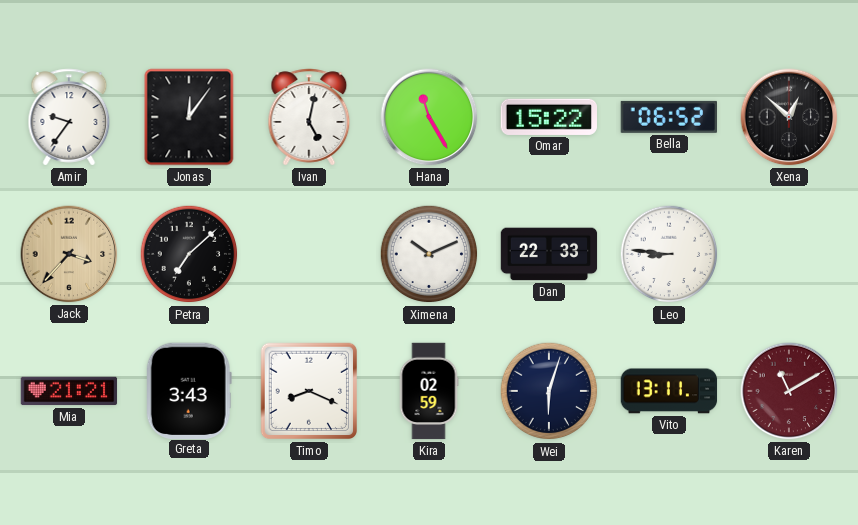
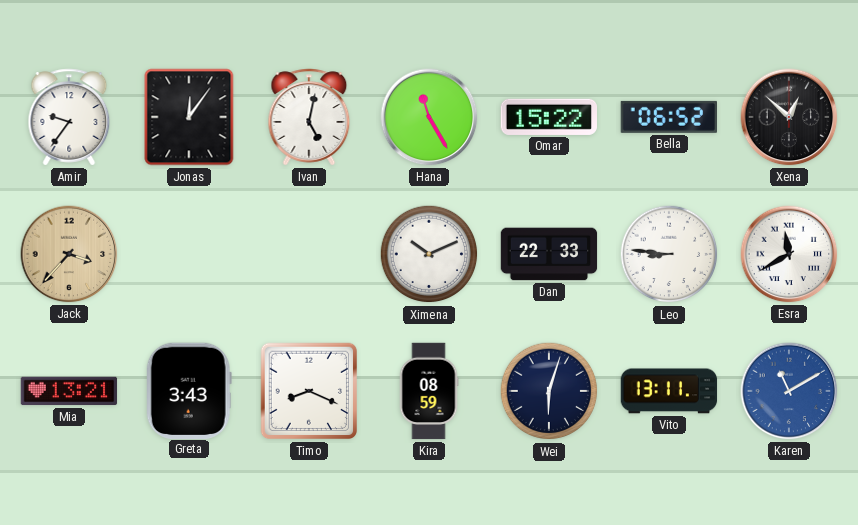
Petra: 7:08 -> none
Esra: none -> 11:40
Mia: 21:21 -> 13:21
Kira: 02:59 -> 08:59
Karen dial: burgundy -> blue
